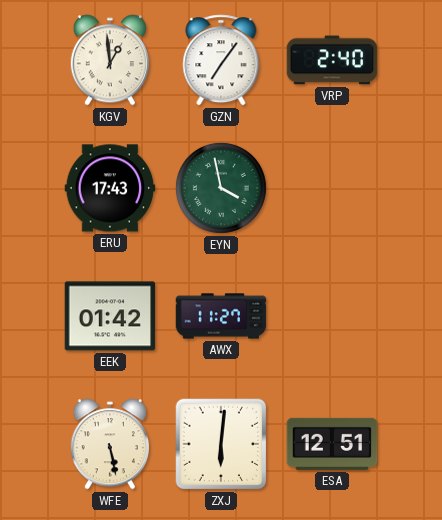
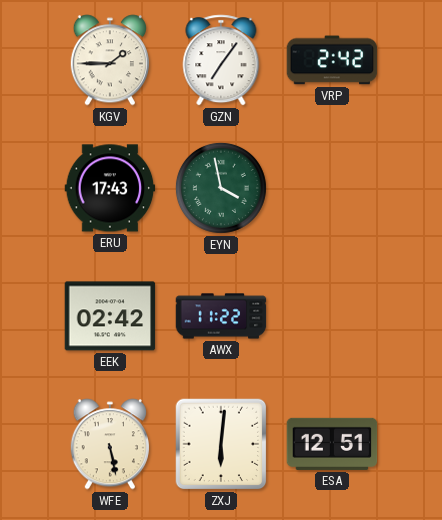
KGV: 12:59 -> 1:45
VRP: 2:40 -> 2:42
EEK: 01:42 -> 02:42
AWX: 11:27 -> 11:22
